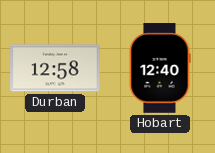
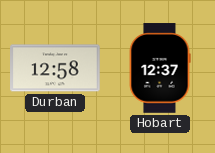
Hobart: 12:40 -> 12:37
